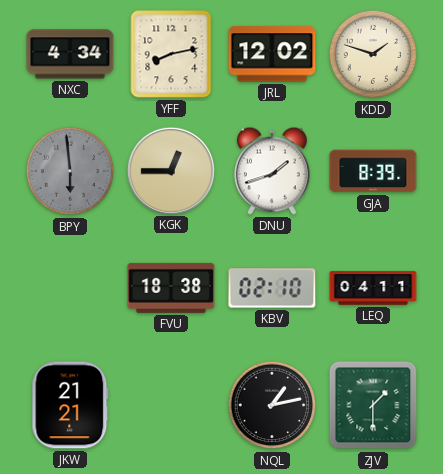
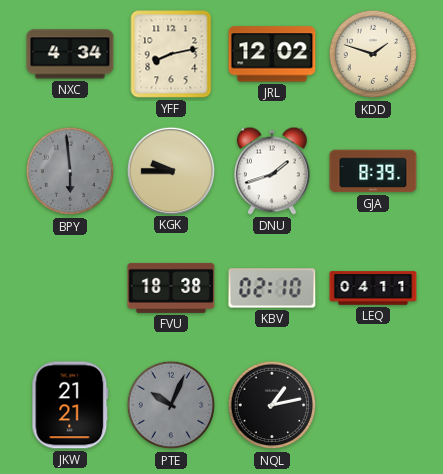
KGK: 12:45 -> 9:45
PTE: none -> 10:04
ZJV: 1:30 -> none
